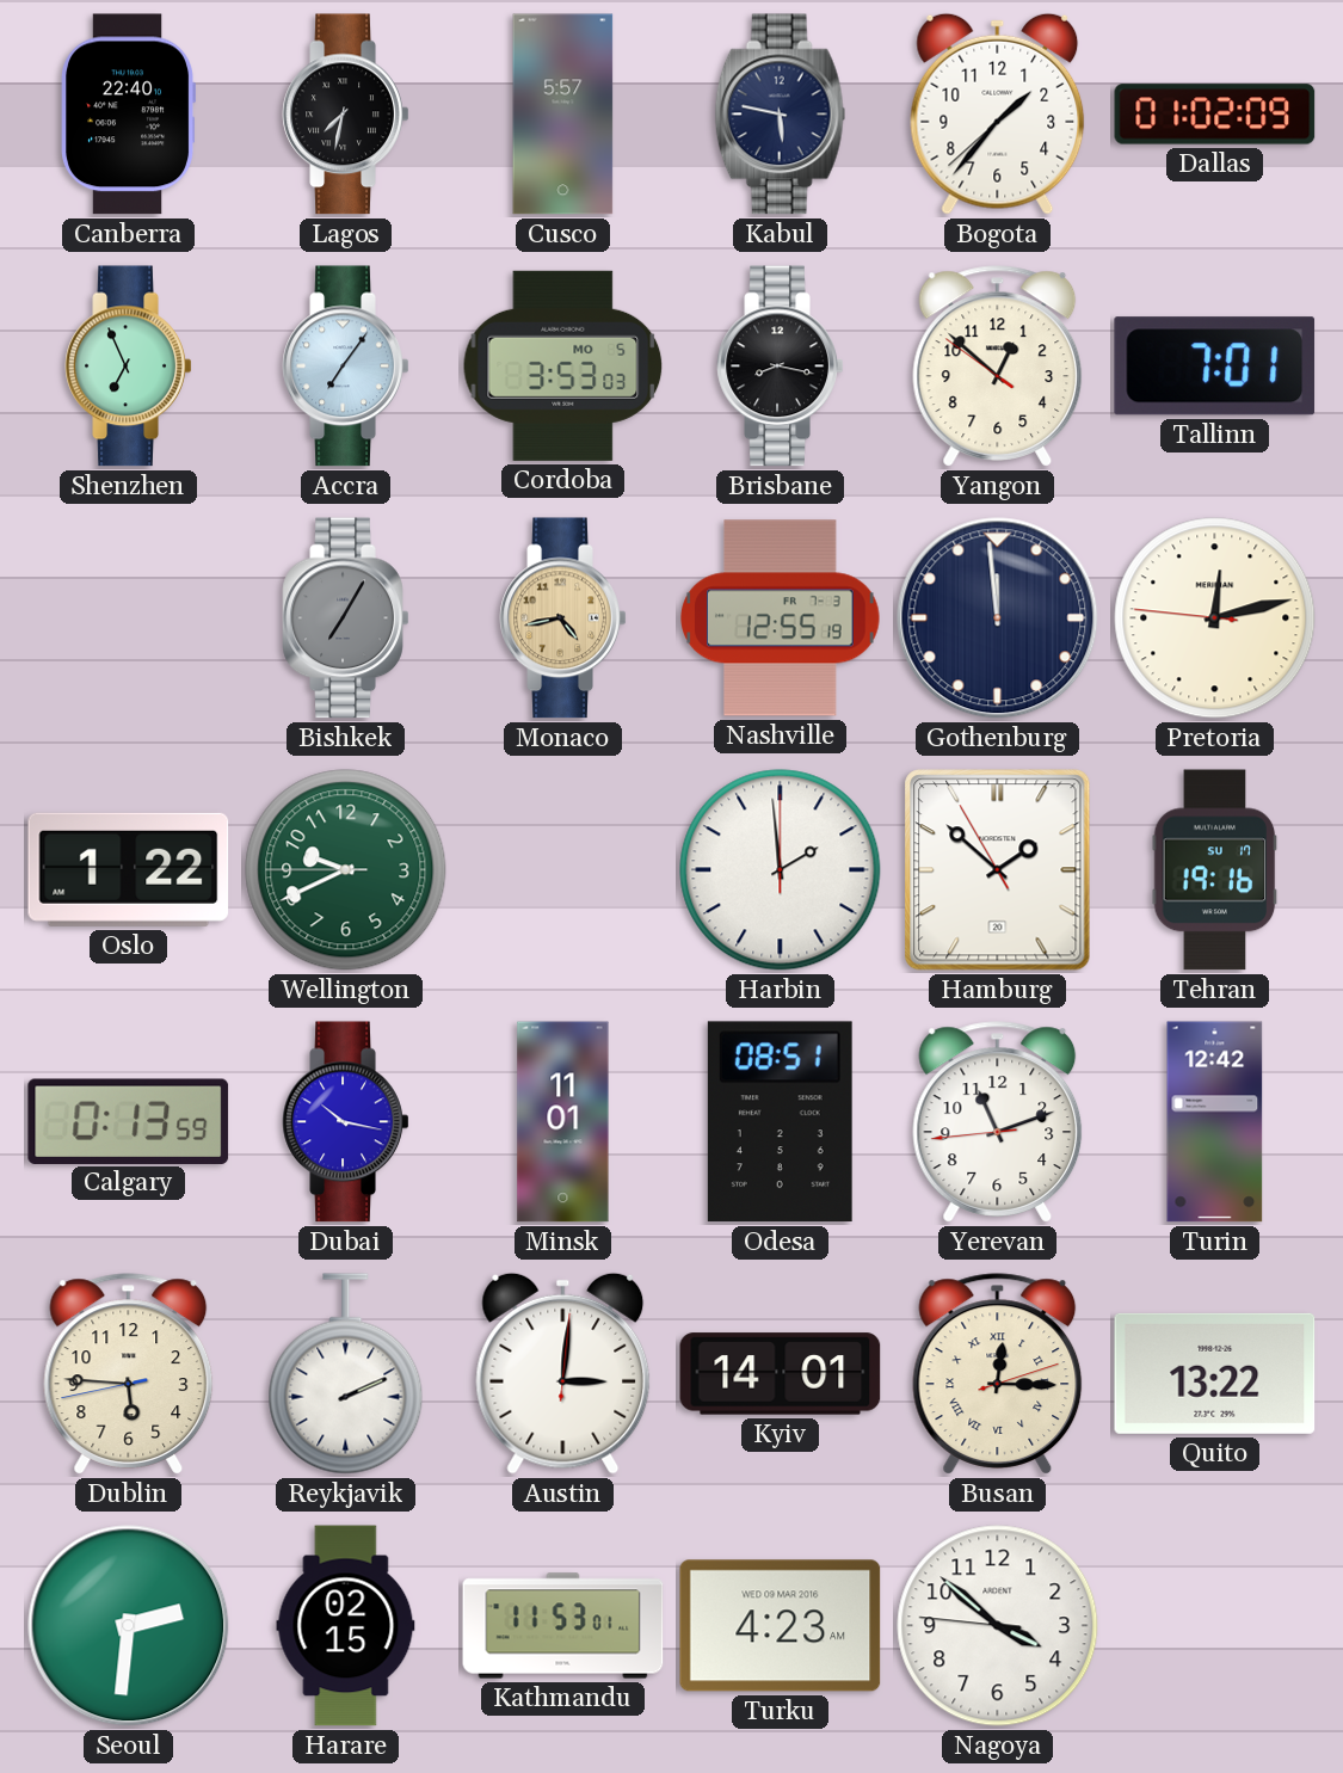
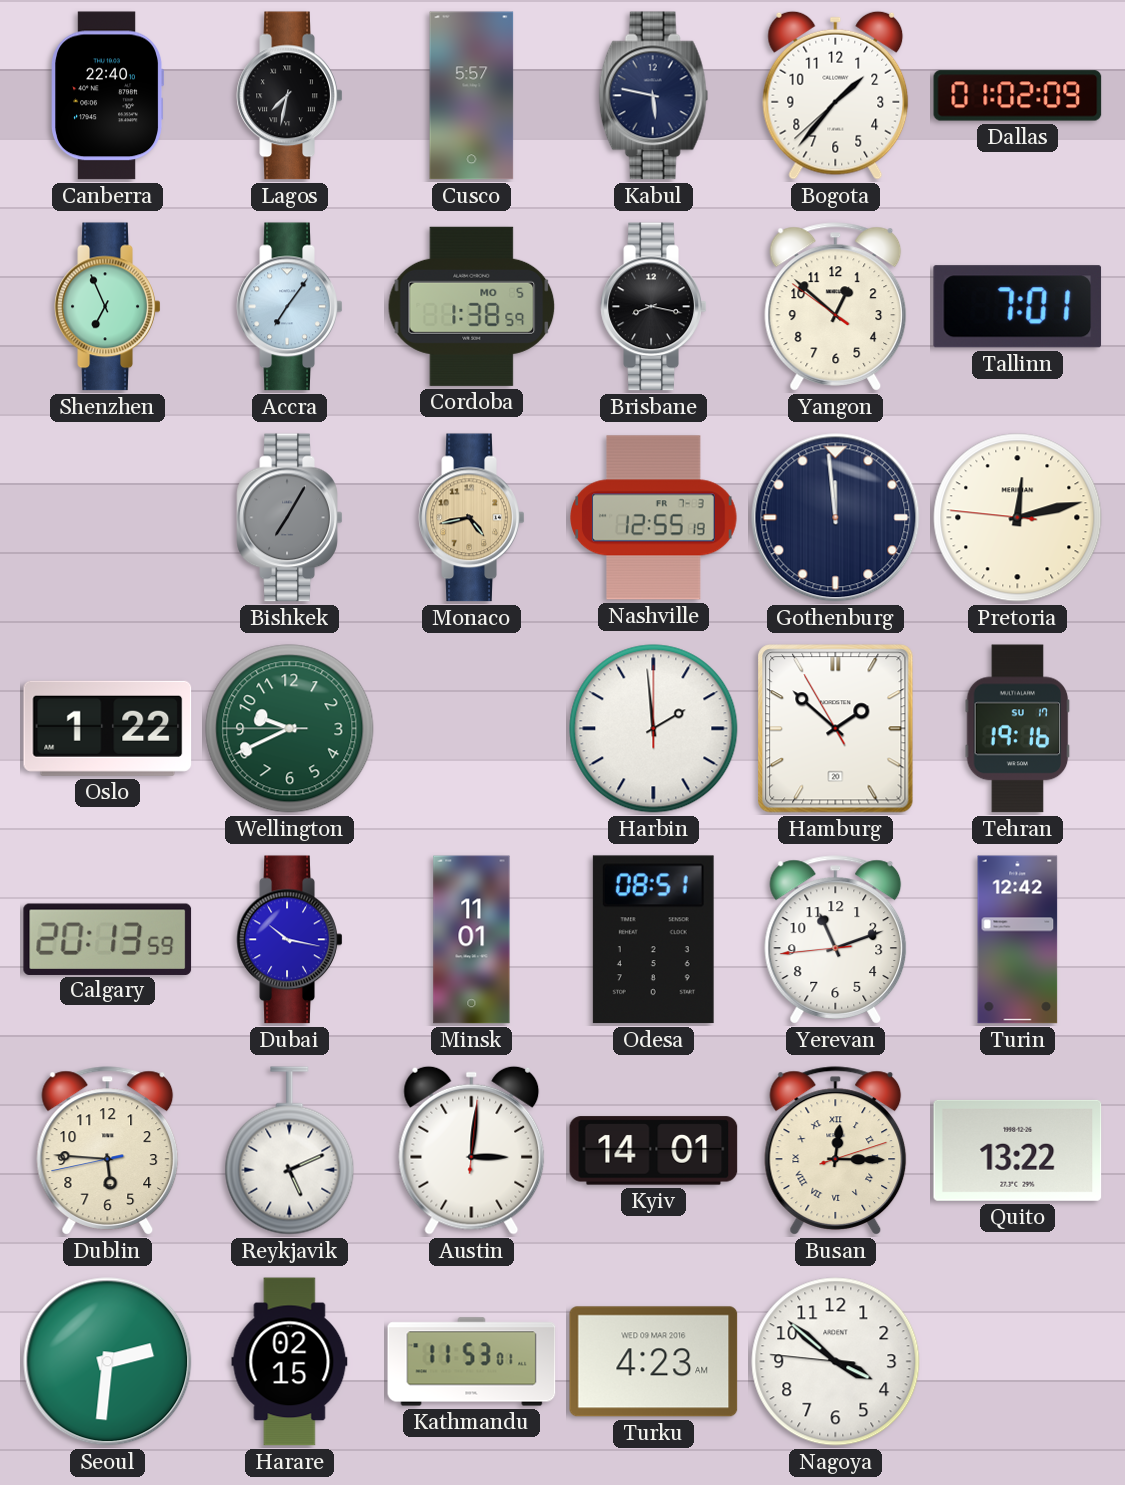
Cordoba: 3:53 -> 1:38
Calgary: 0:13 -> 20:13
Reykjavik: 2:11 -> 5:11
